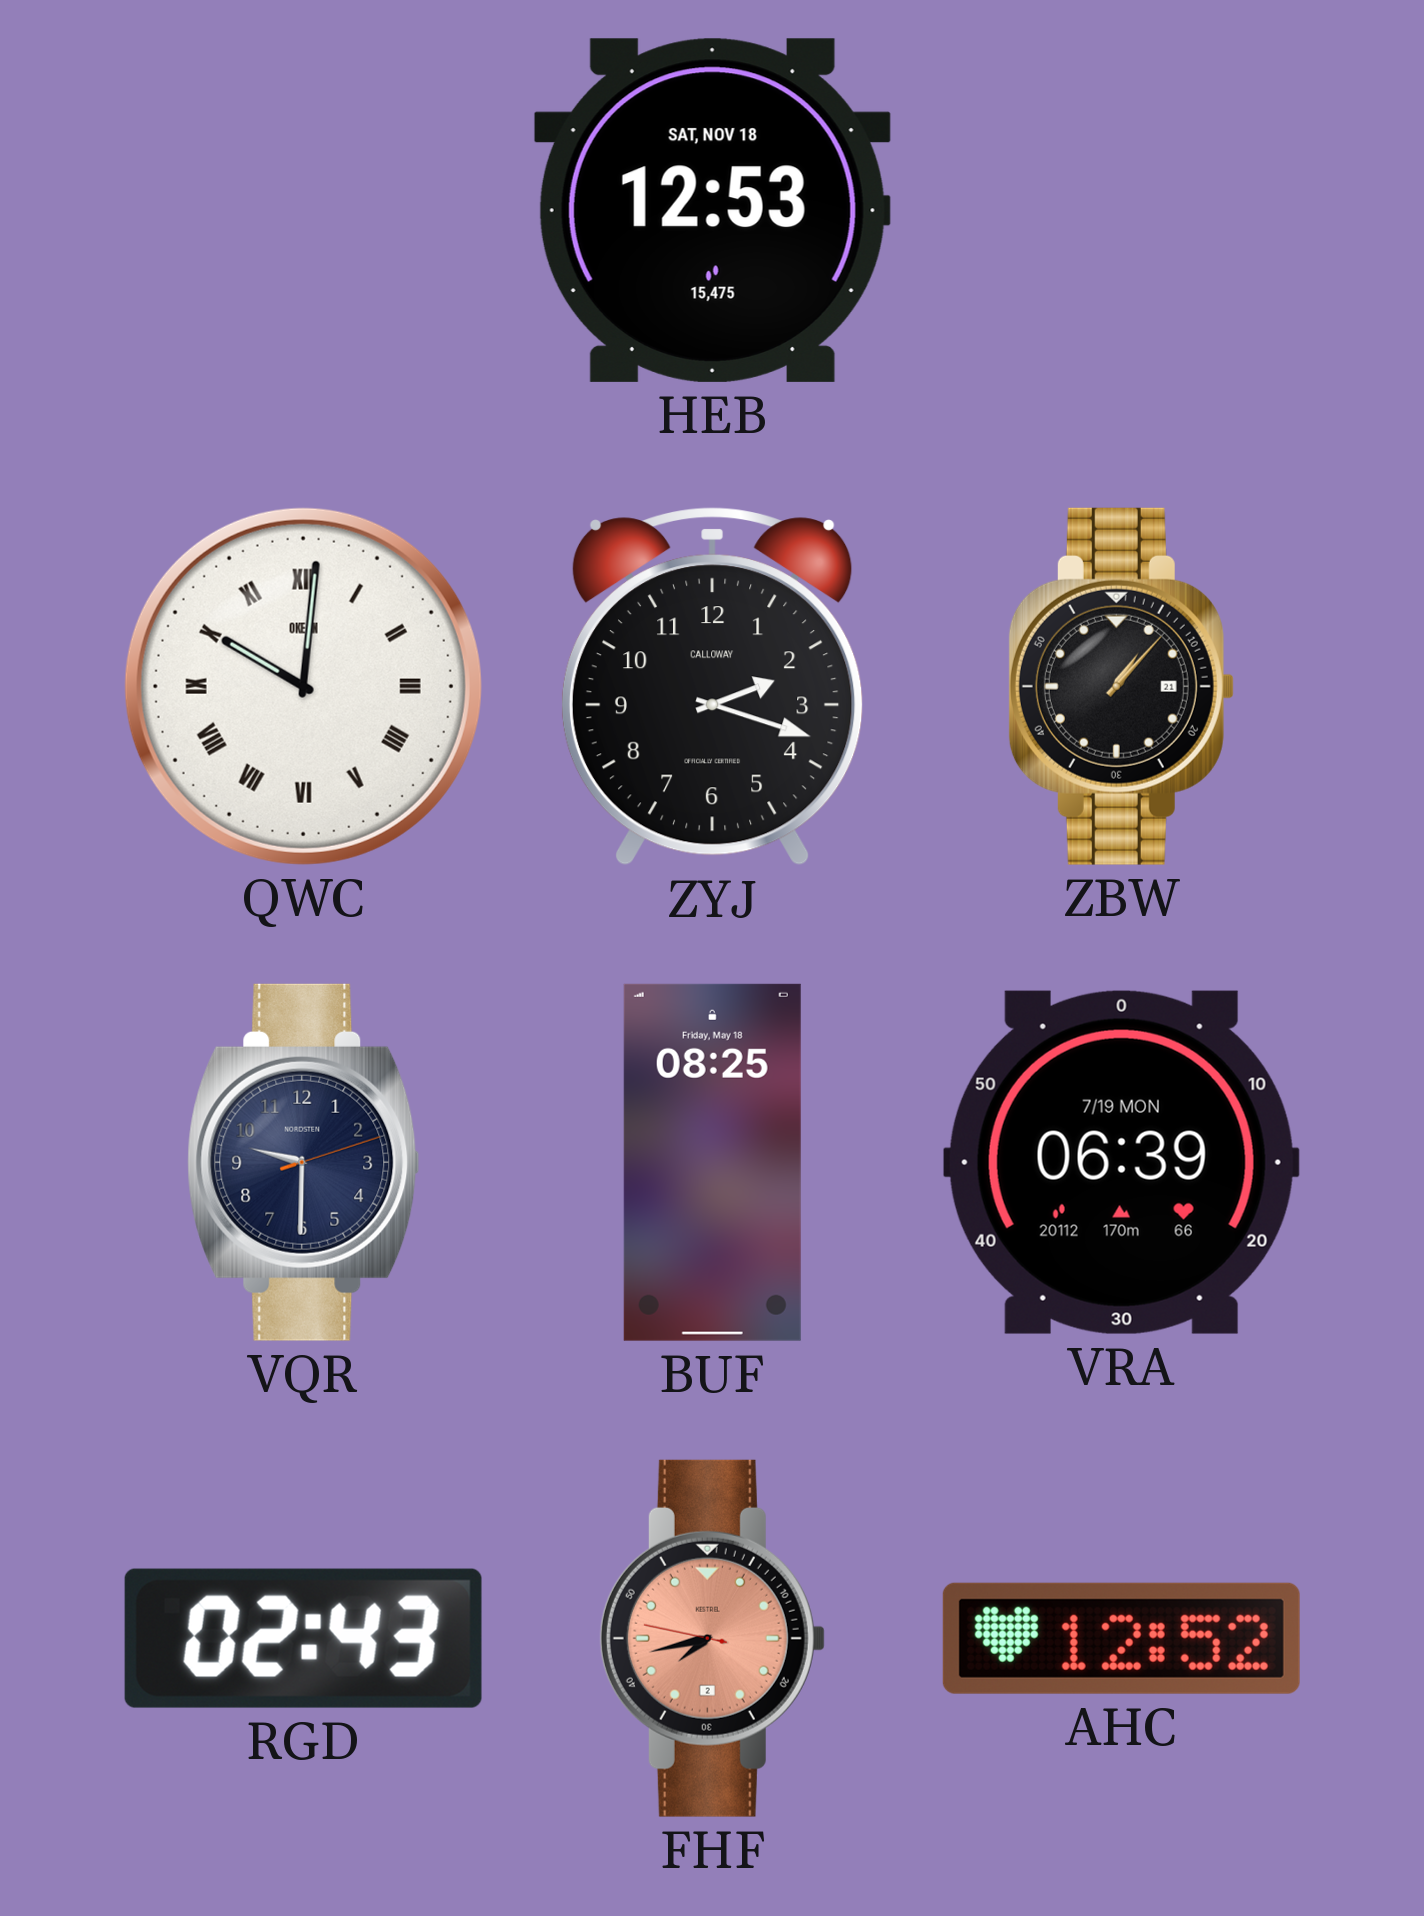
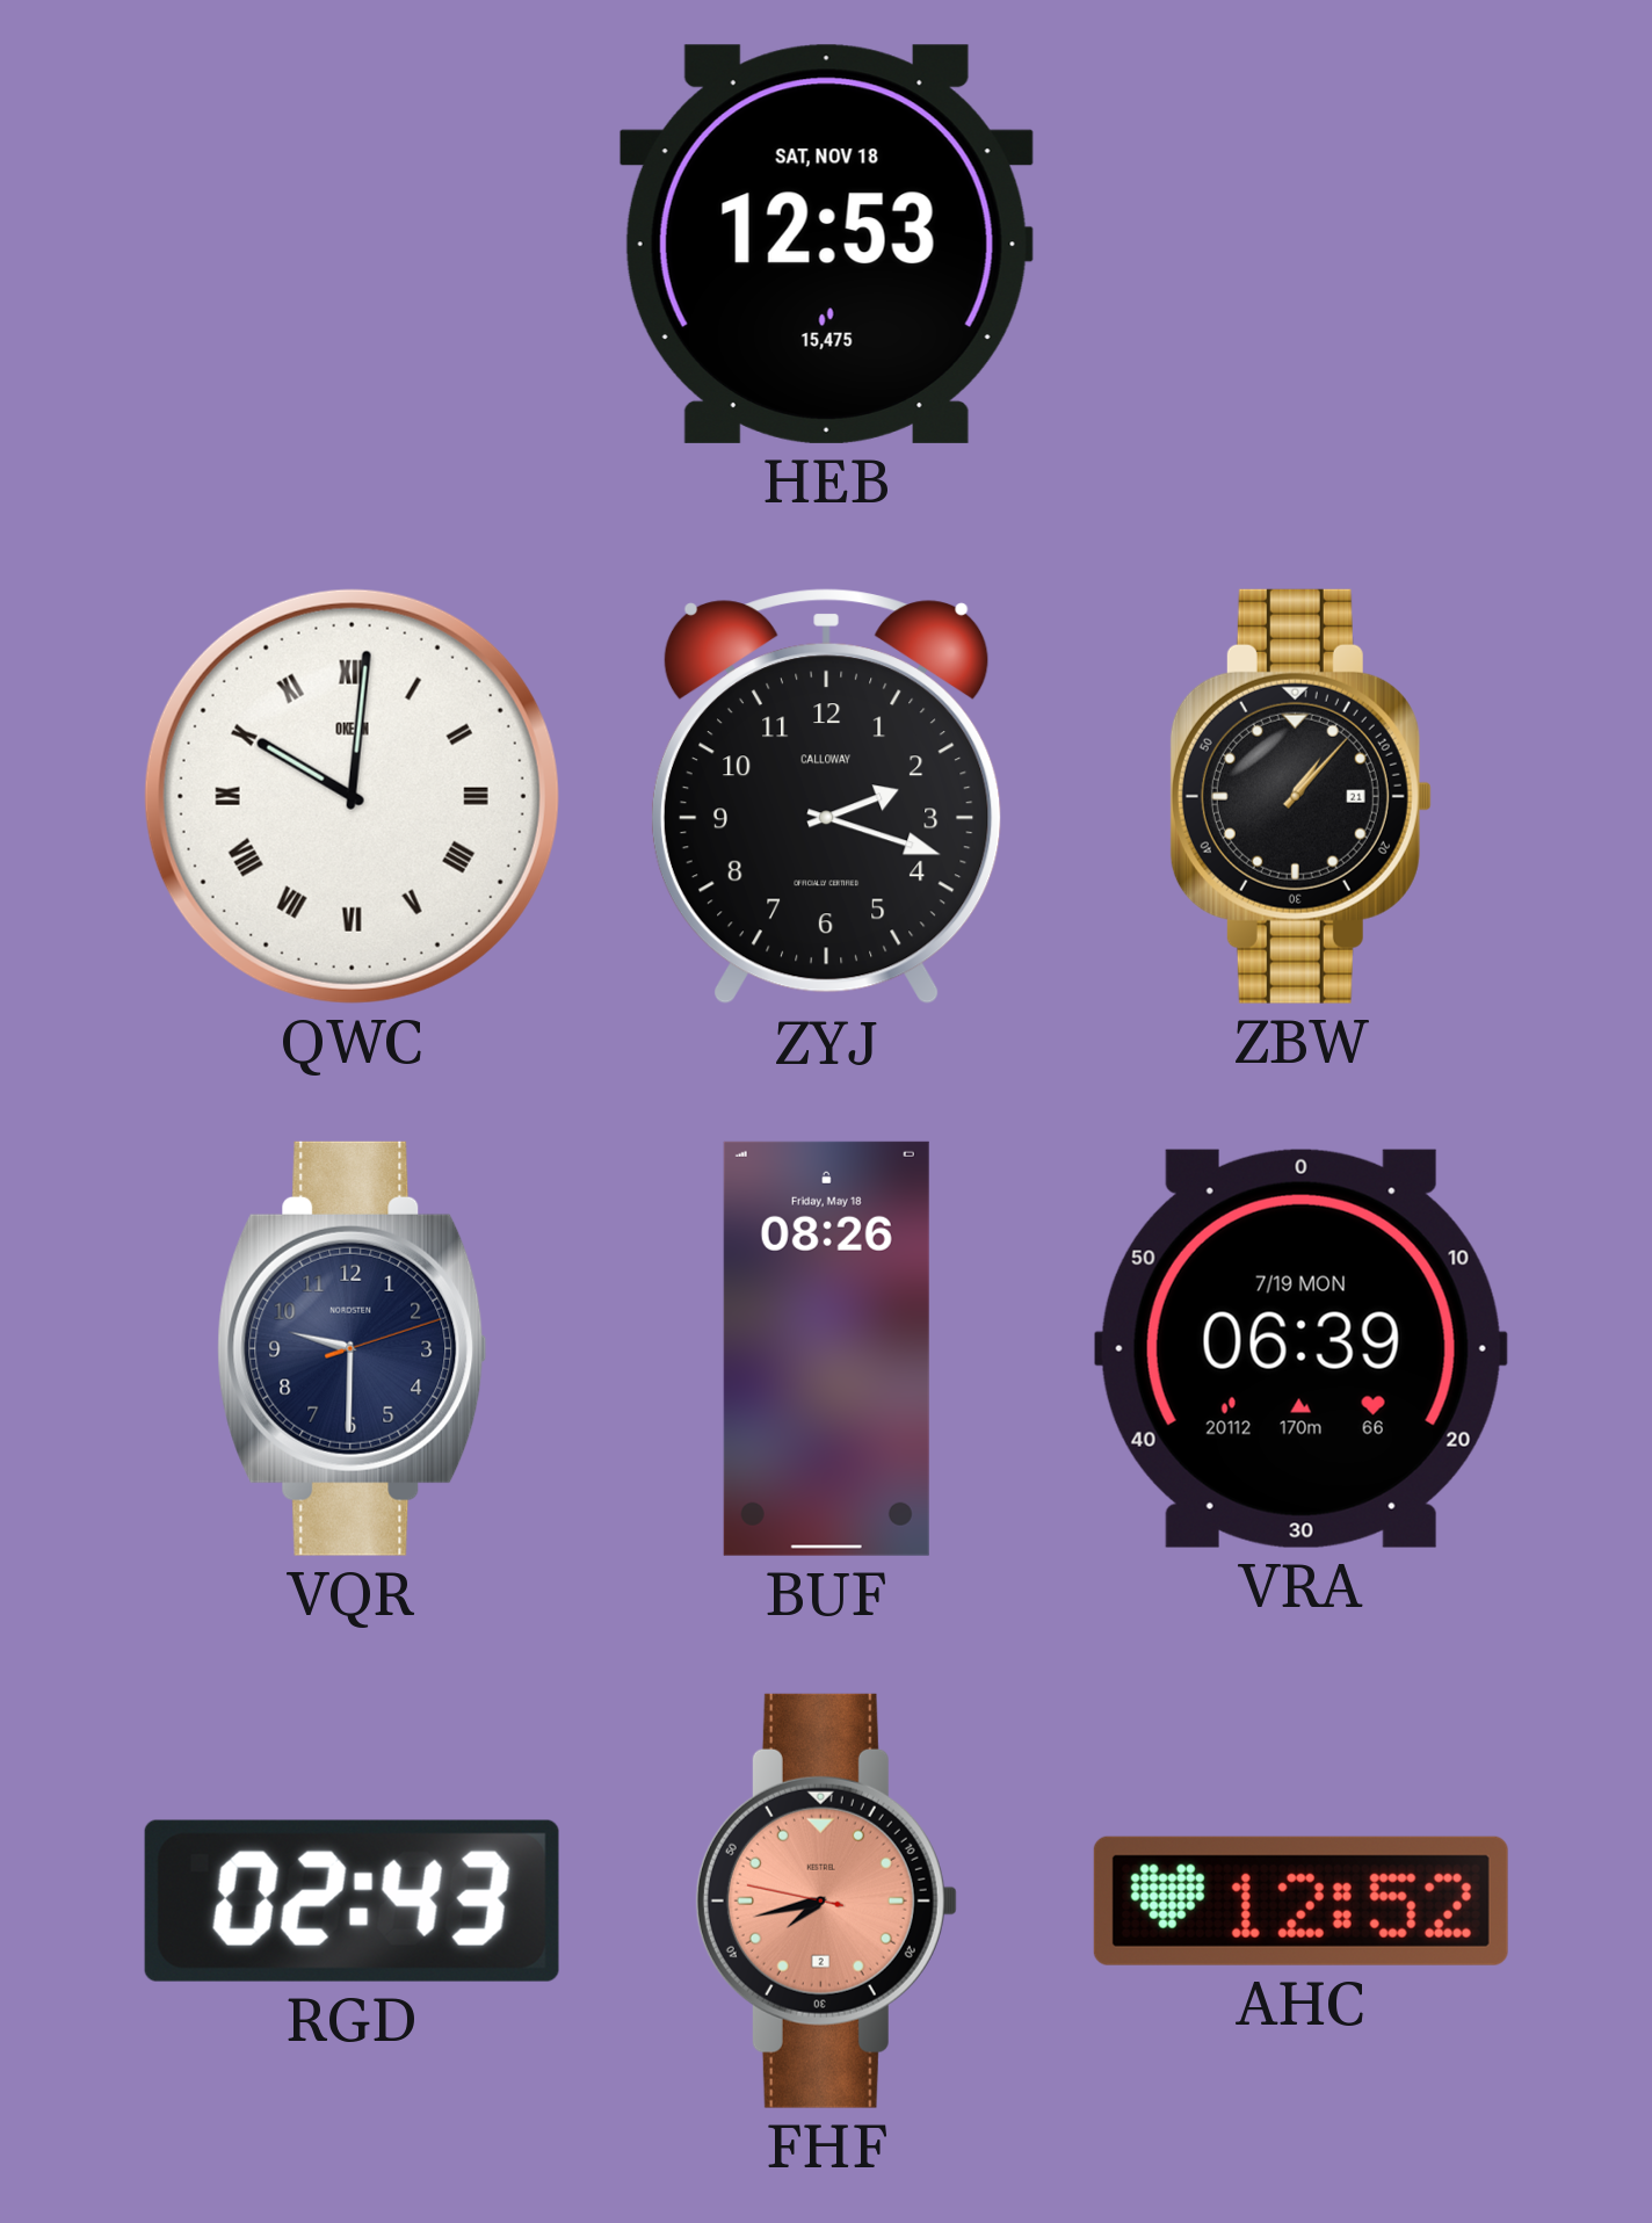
BUF: 08:25 -> 08:26
